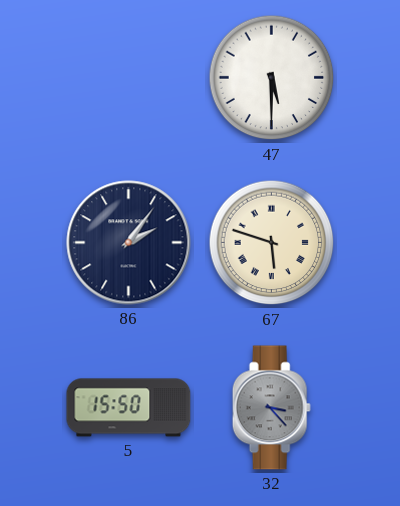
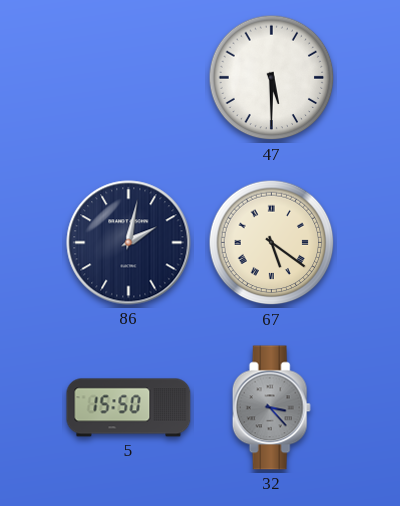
86: 2:06 -> 2:02
67: 5:48 -> 5:21
